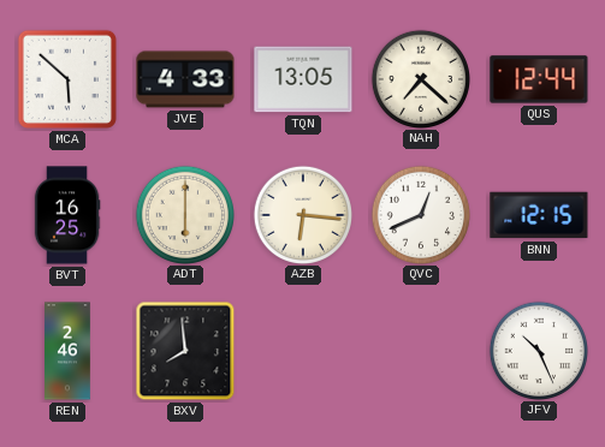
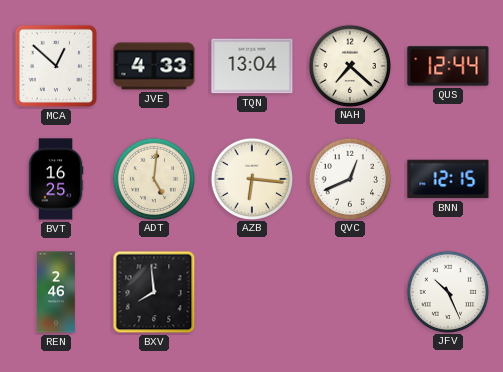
MCA: 5:52 -> 12:52
TQN: 13:05 -> 13:04
ADT: 6:00 -> 5:01
